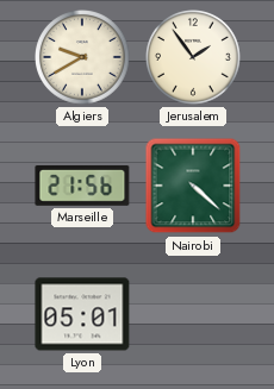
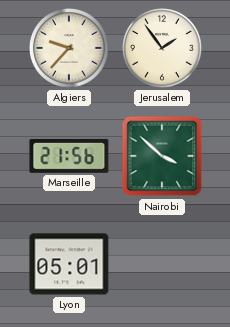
Algiers: 9:40 -> 9:37
Nairobi: 4:22 -> 3:52
